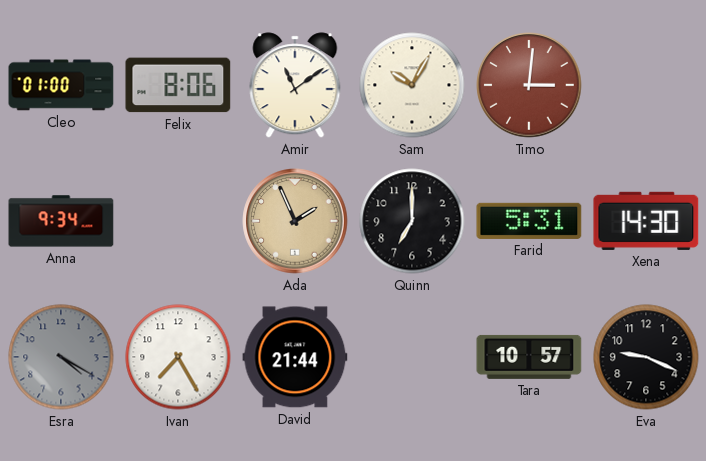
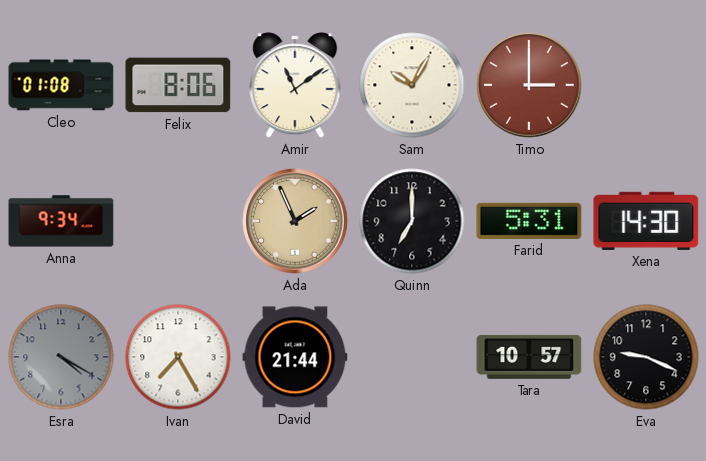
Cleo: 01:00 -> 01:08
Timo: 3:01 -> 3:00
